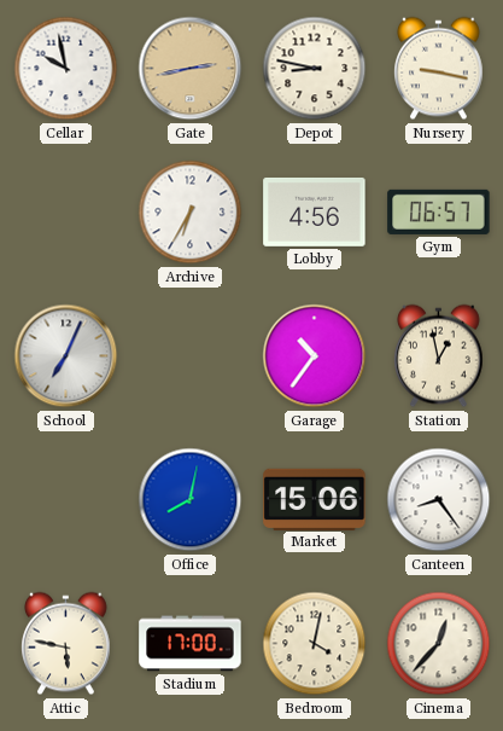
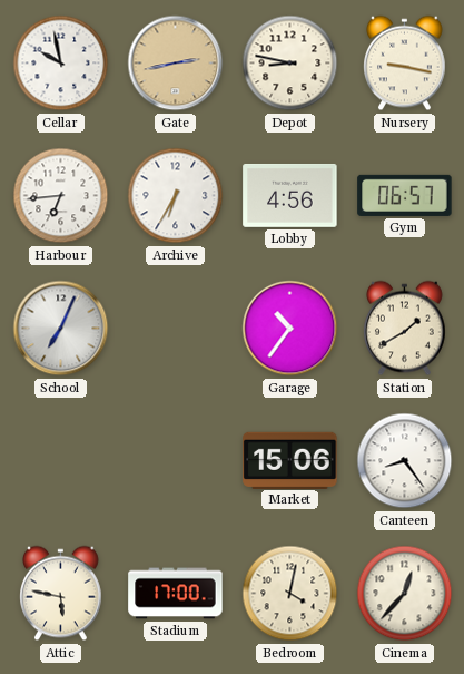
Harbour: none -> 6:44
Station: 12:58 -> 1:40
Office: 8:02 -> none
